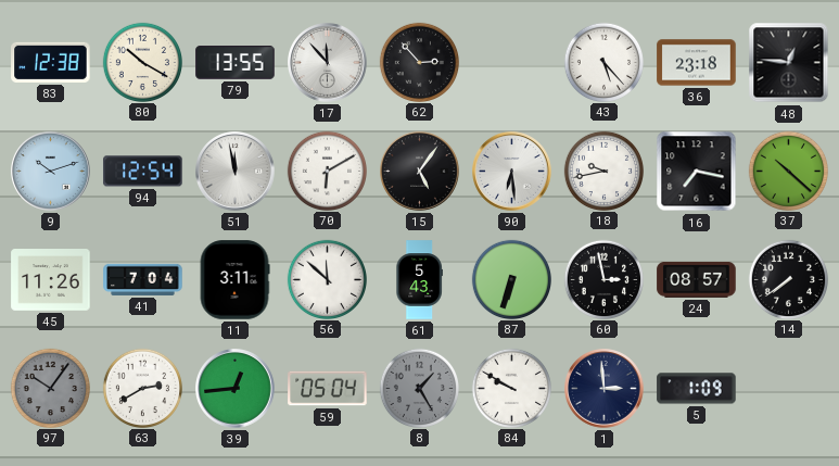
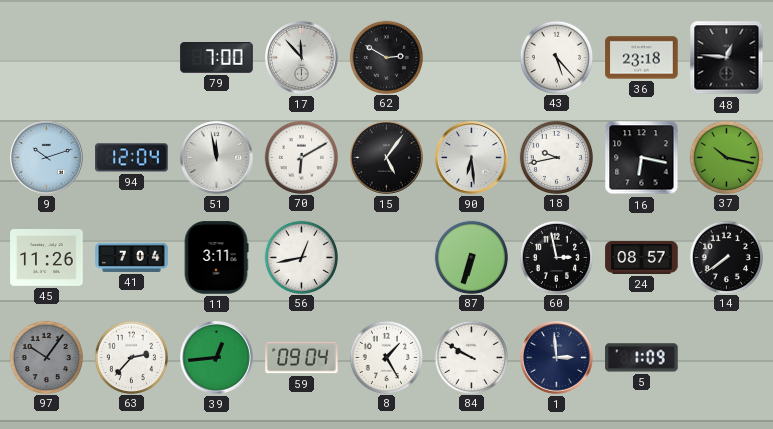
83: 12:38 -> none
80: 10:20 -> none
79: 13:55 -> 7:00
62: 2:53 -> 2:50
94: 12:54 -> 12:04
16: 7:17 -> 6:17
37: 10:22 -> 10:17
56: 11:52 -> 12:43
61: 5:43 -> none
63: 2:40 -> 2:37
59: 05:04 -> 09:04
8 dial: grey -> white
